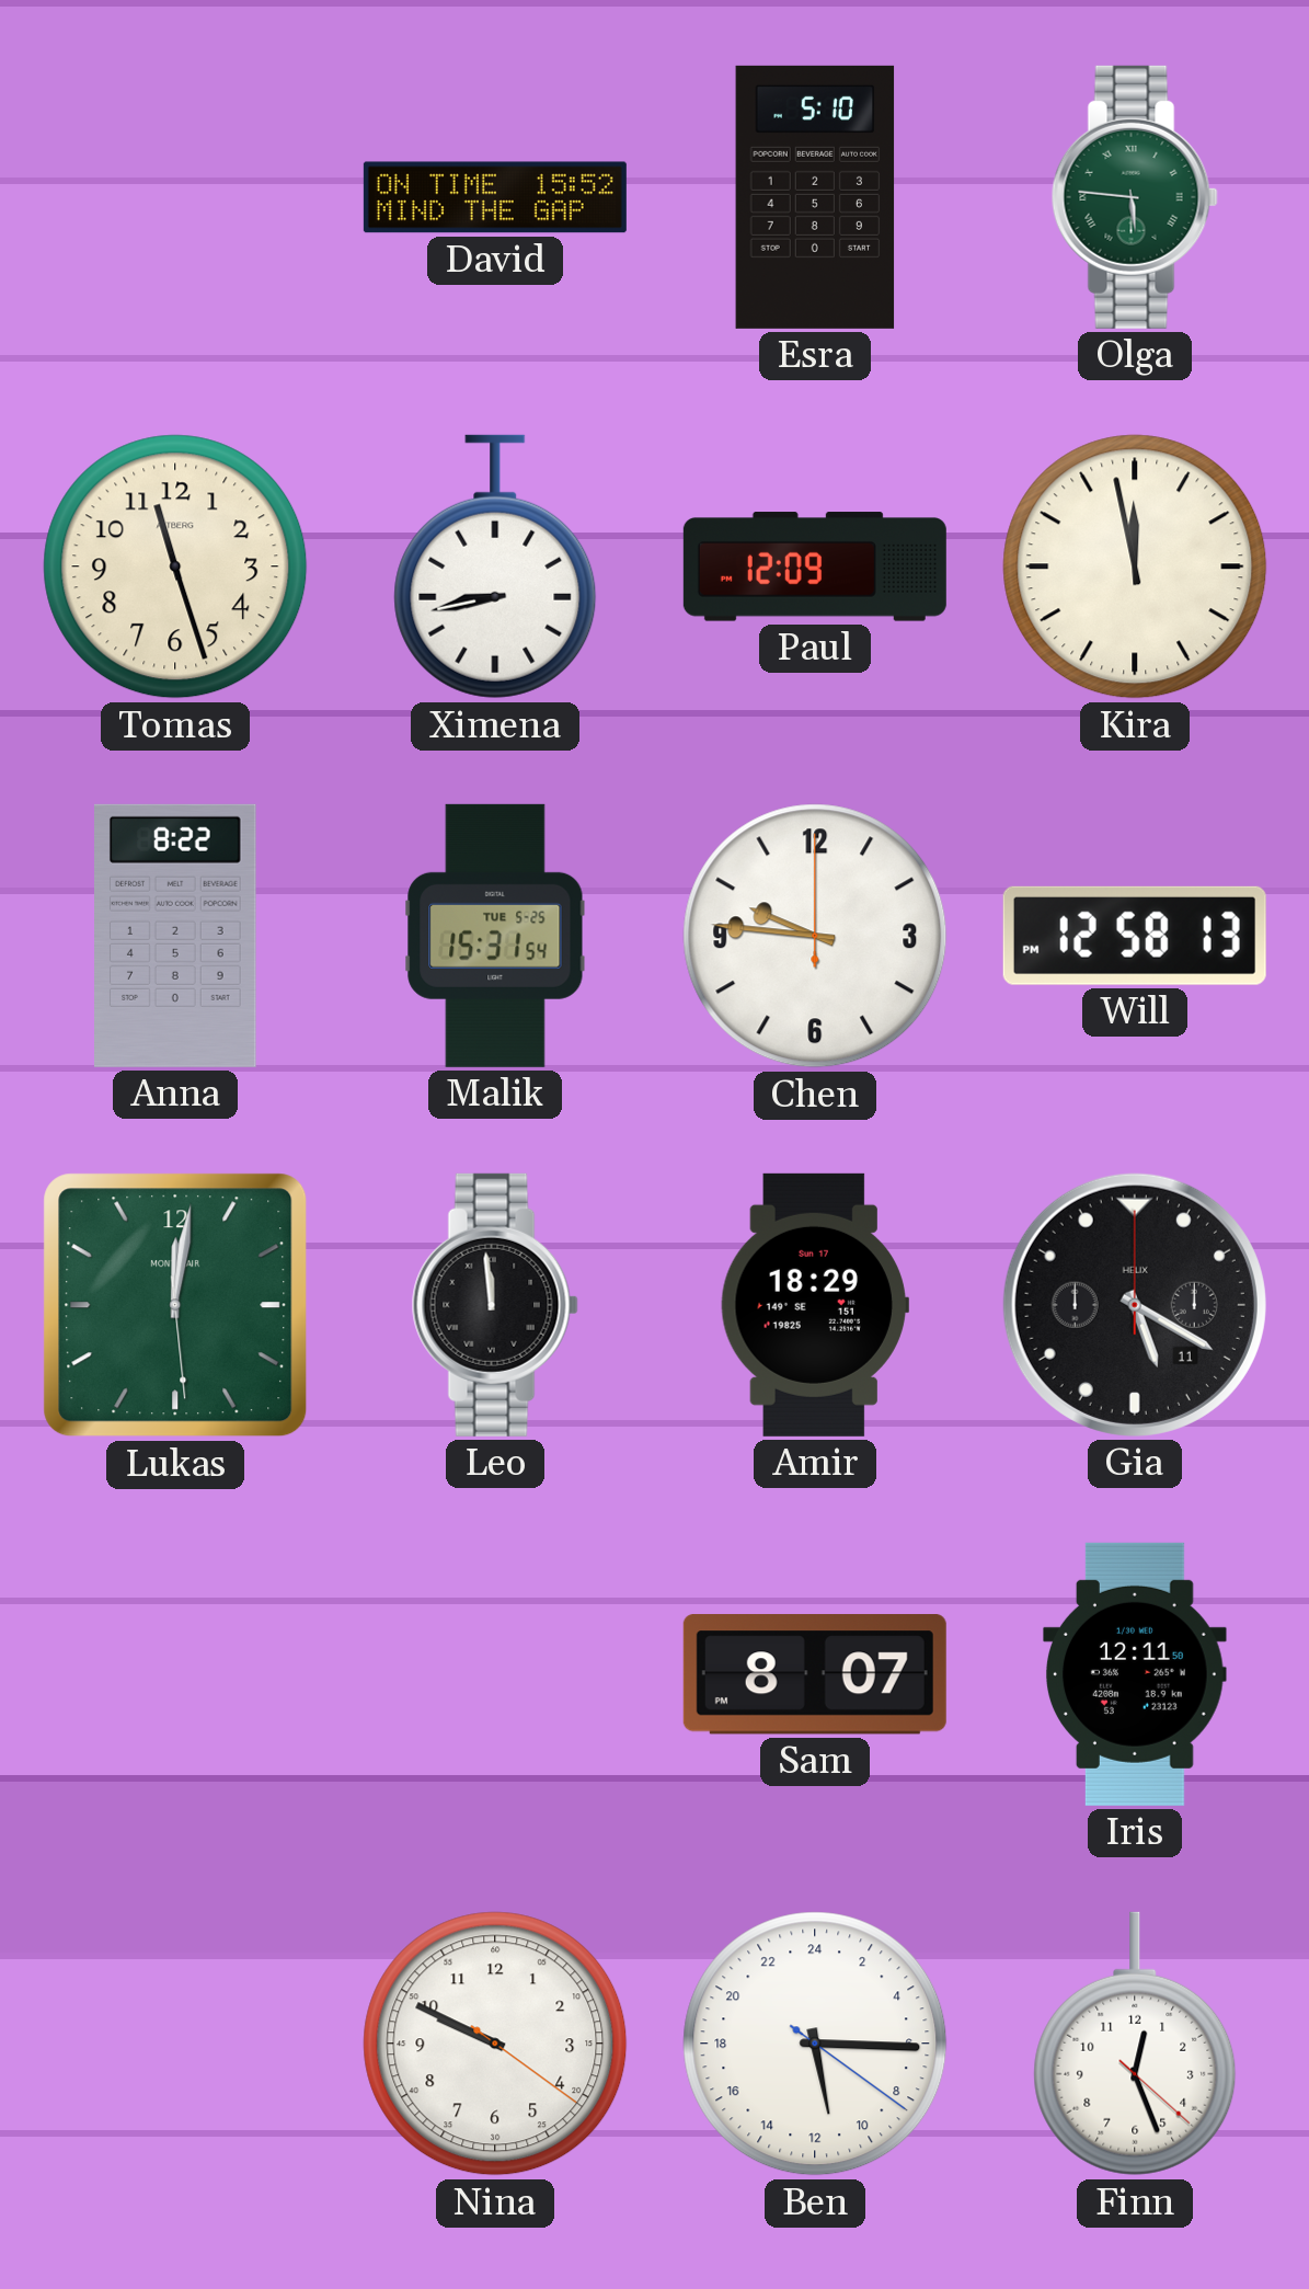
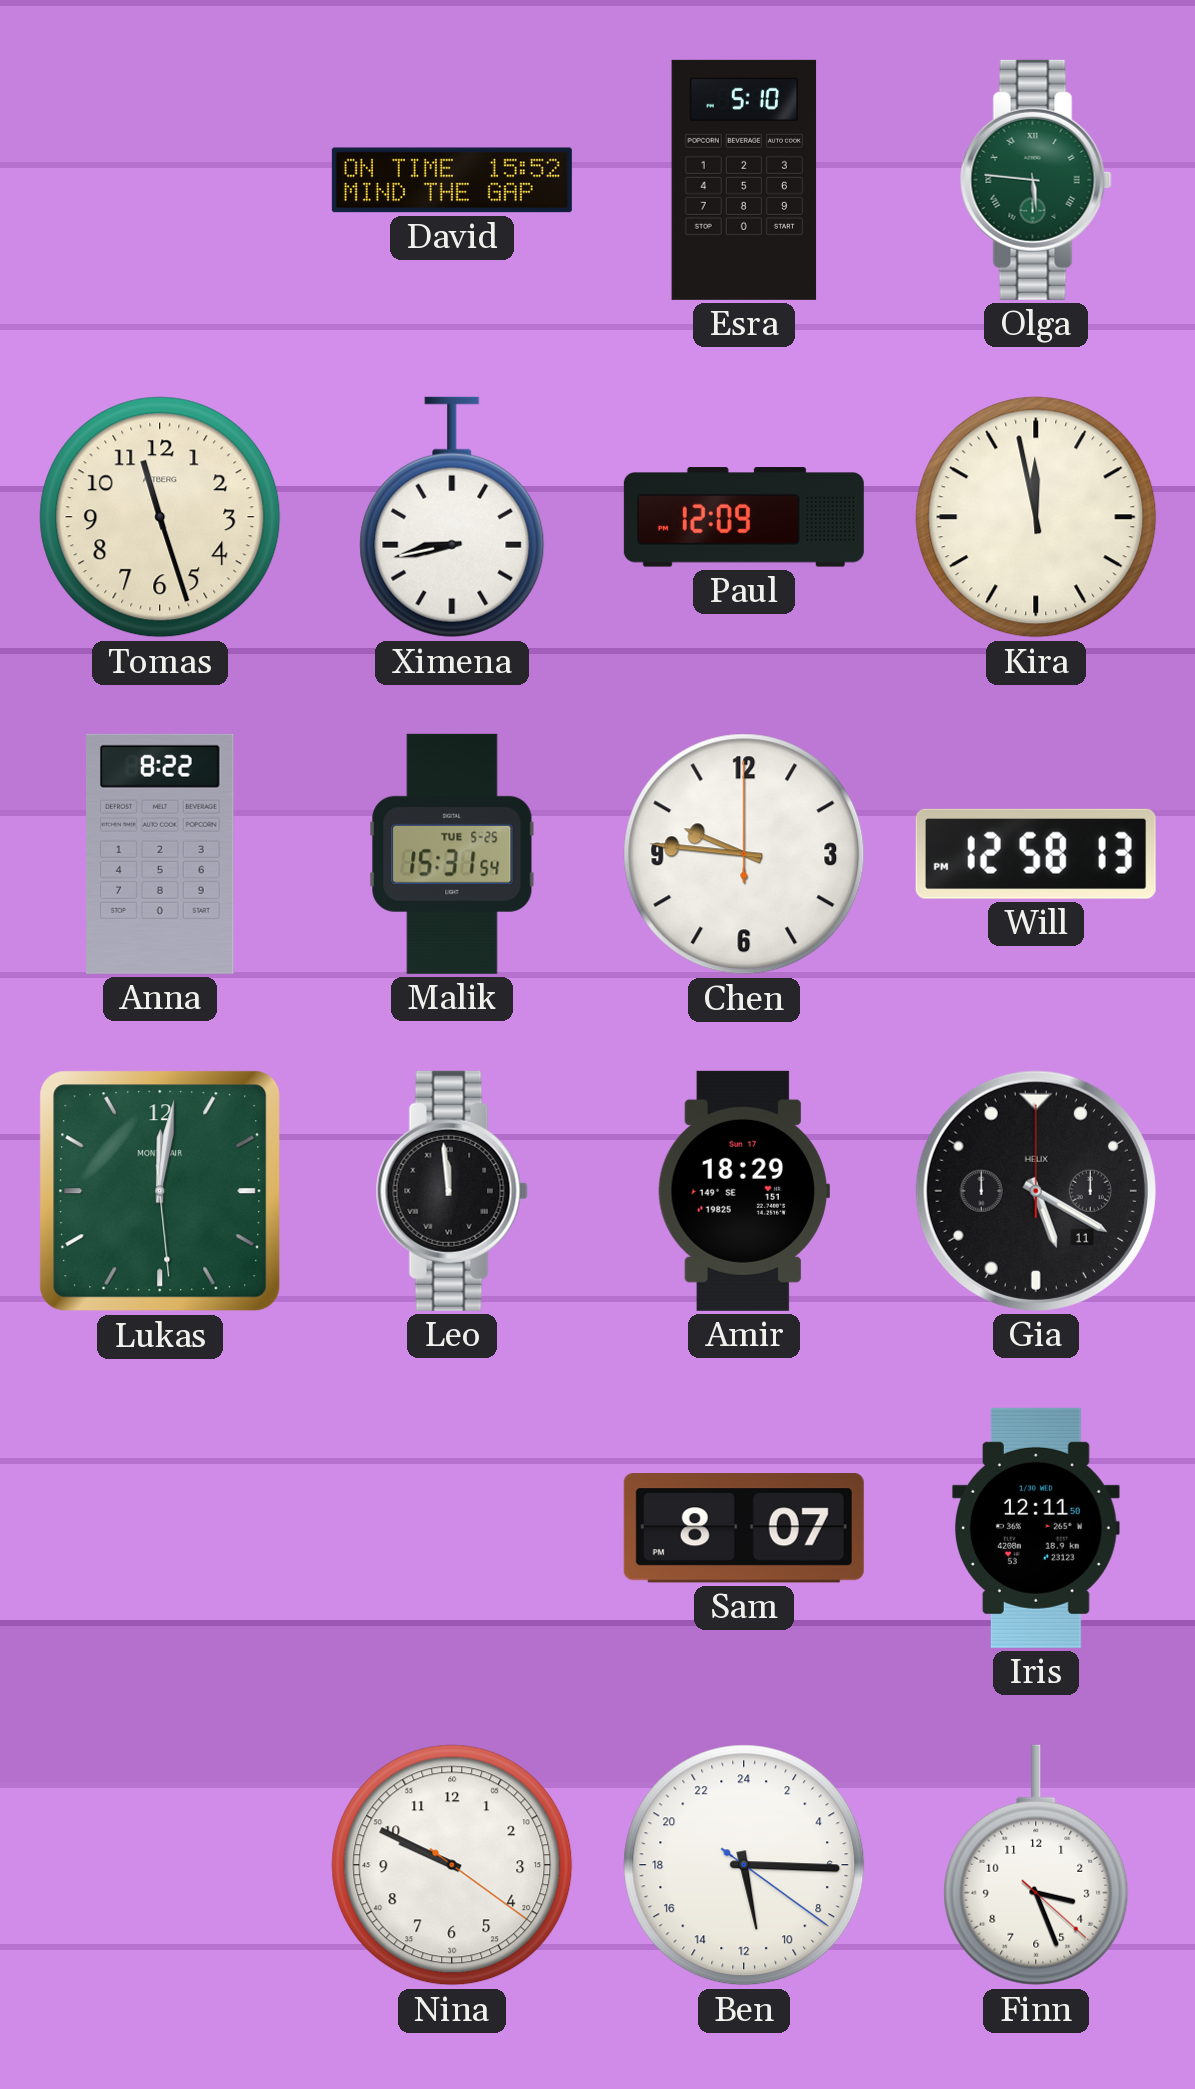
Finn: 12:26 -> 3:26
